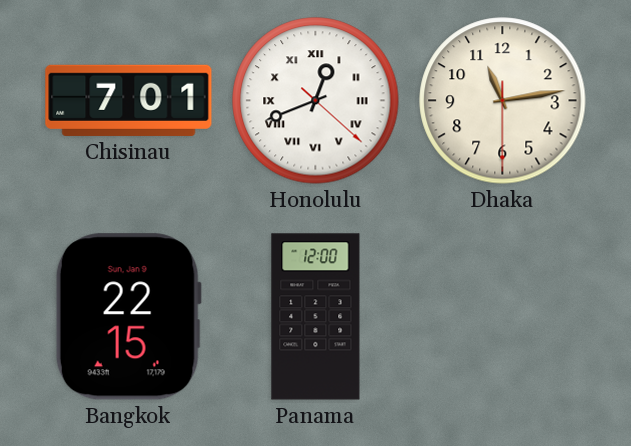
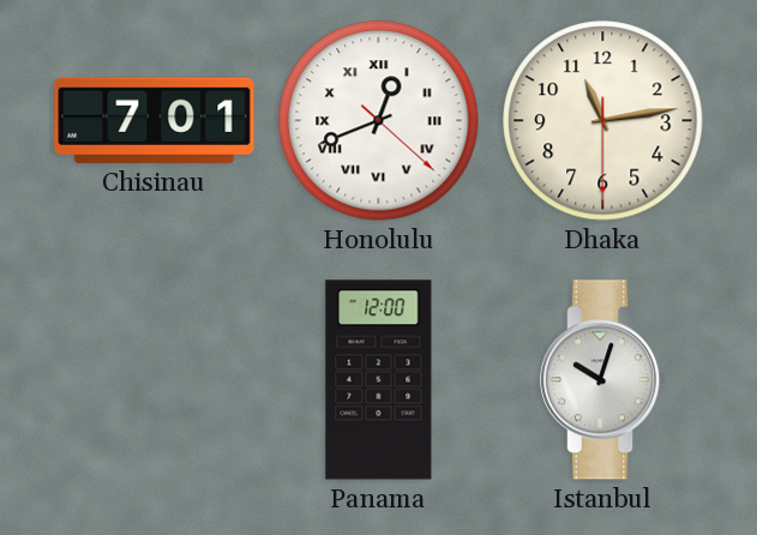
Bangkok: 22:15 -> none
Istanbul: none -> 10:03
